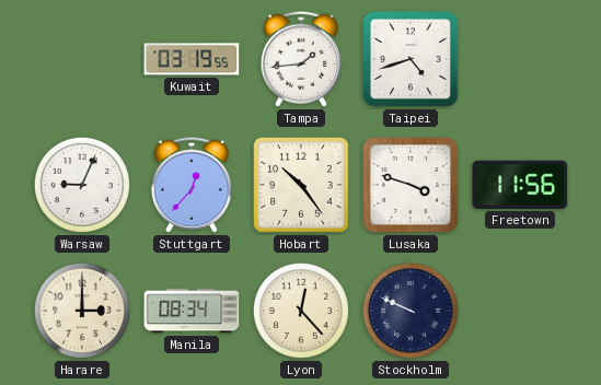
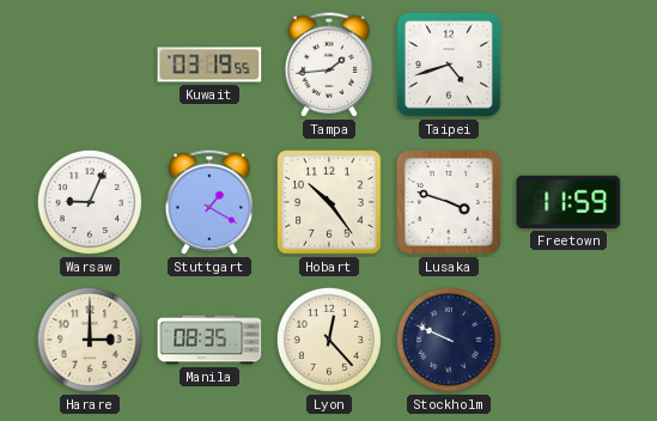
Stuttgart: 12:37 -> 1:20
Freetown: 11:56 -> 11:59
Manila: 08:34 -> 08:35
